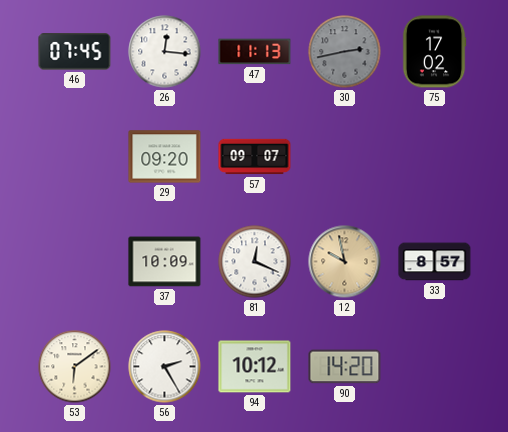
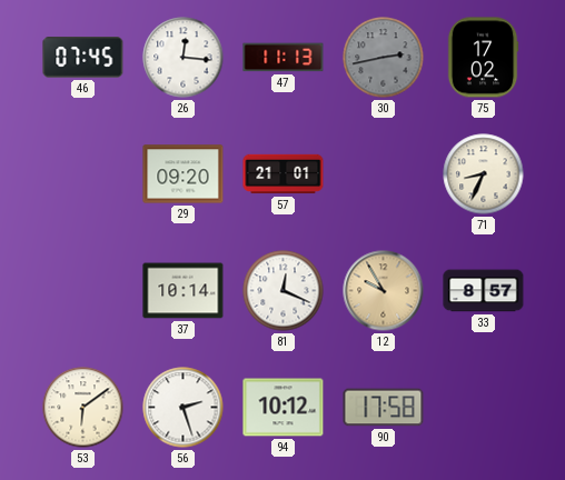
57: 09:07 -> 21:01
71: none -> 8:34
37: 10:09 -> 10:14
12: 9:58 -> 9:55
56: 2:25 -> 2:27
90: 14:20 -> 17:58
